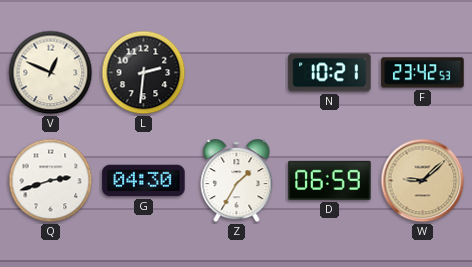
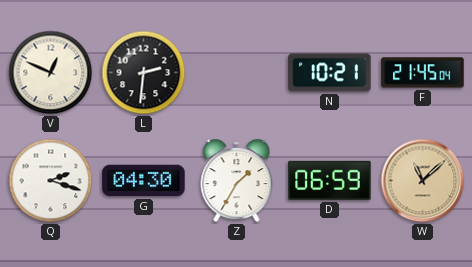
F: 23:42 -> 21:45
Q: 2:42 -> 2:18
W: 9:08 -> 11:08
